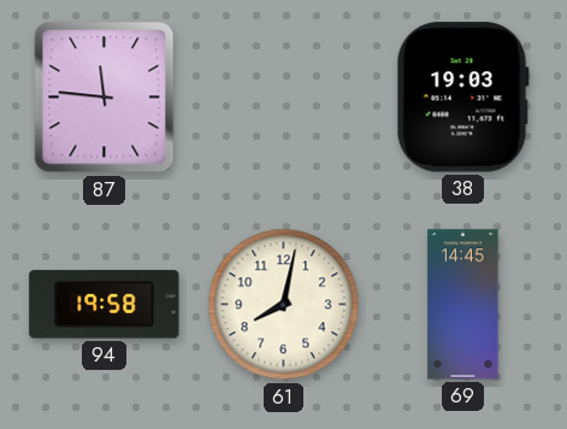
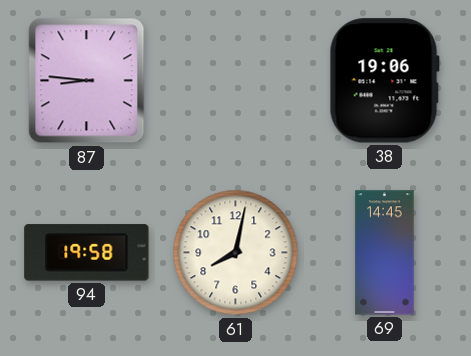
87: 11:46 -> 8:46
38: 19:03 -> 19:06
